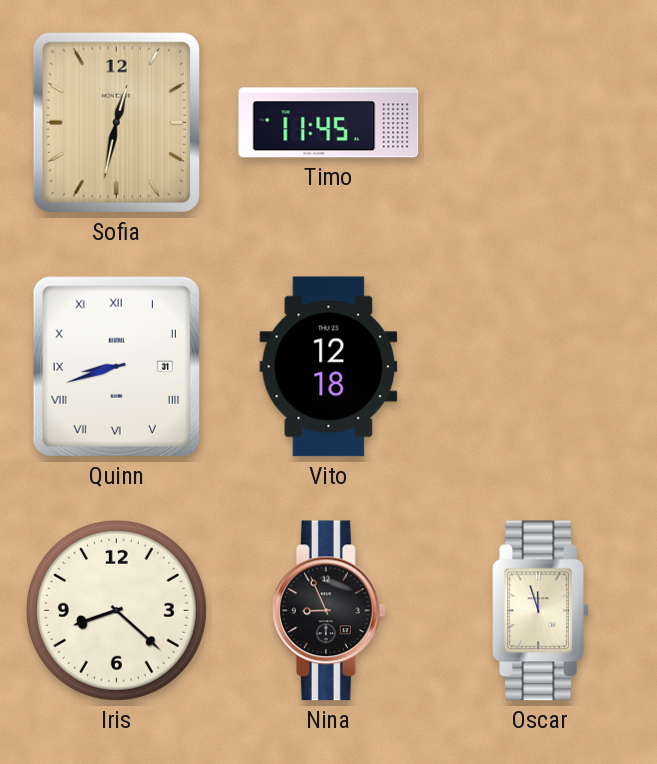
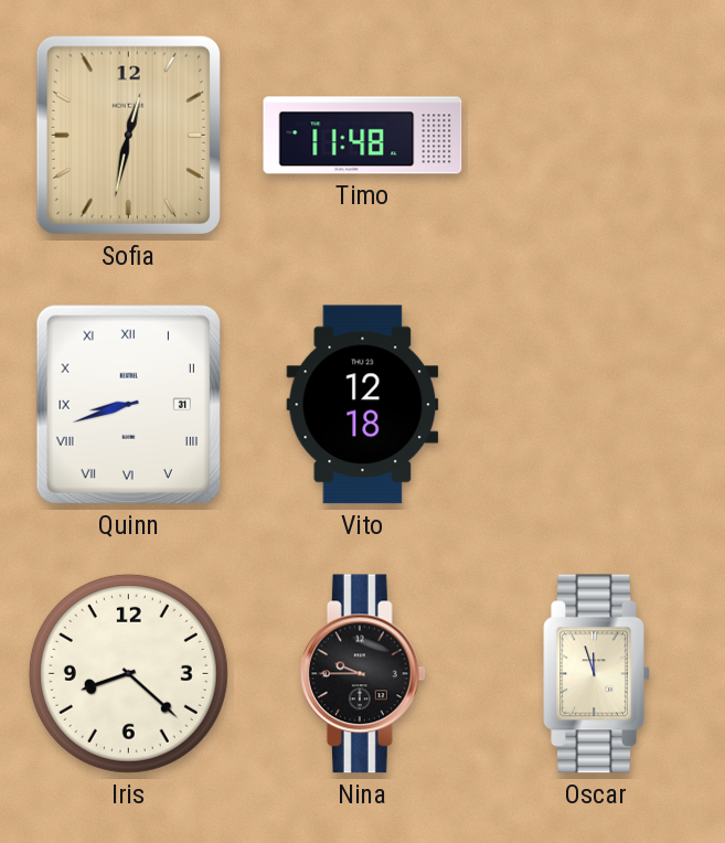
Timo: 11:45 -> 11:48
Nina: 8:56 -> 9:45
